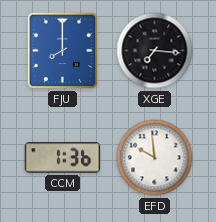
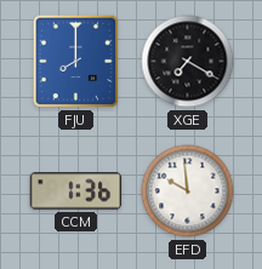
XGE: 7:16 -> 7:20
